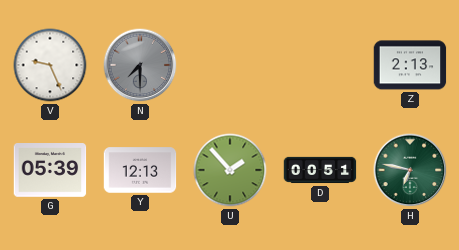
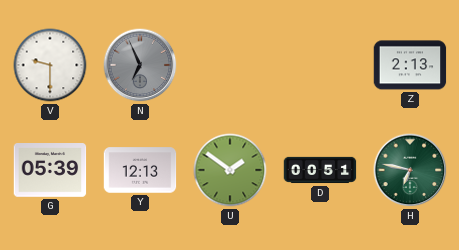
V: 9:26 -> 9:30
N: 7:30 -> 6:56
U: 1:53 -> 1:51
